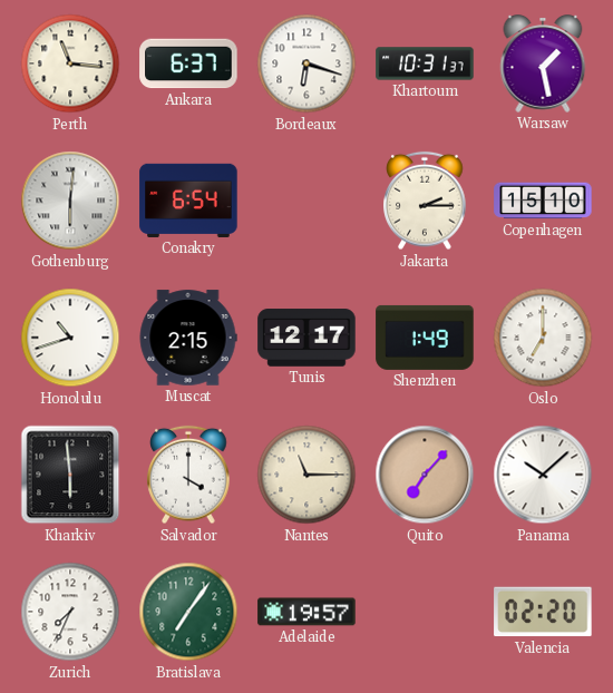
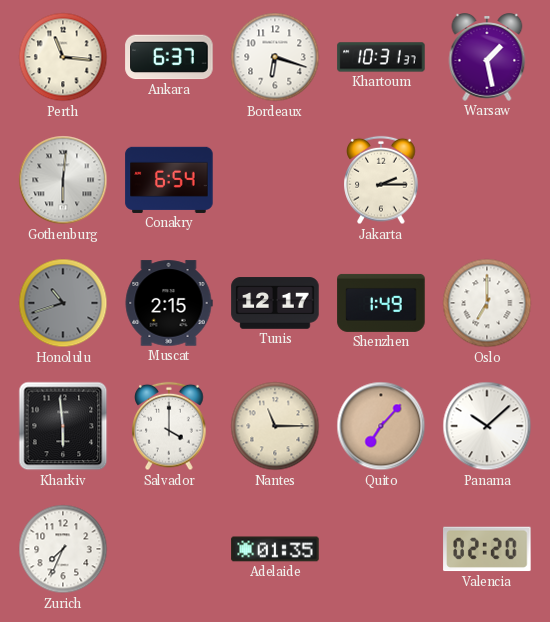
Copenhagen: 15:10 -> none
Honolulu dial: white -> grey
Bratislava: 7:06 -> none
Adelaide: 19:57 -> 01:35
